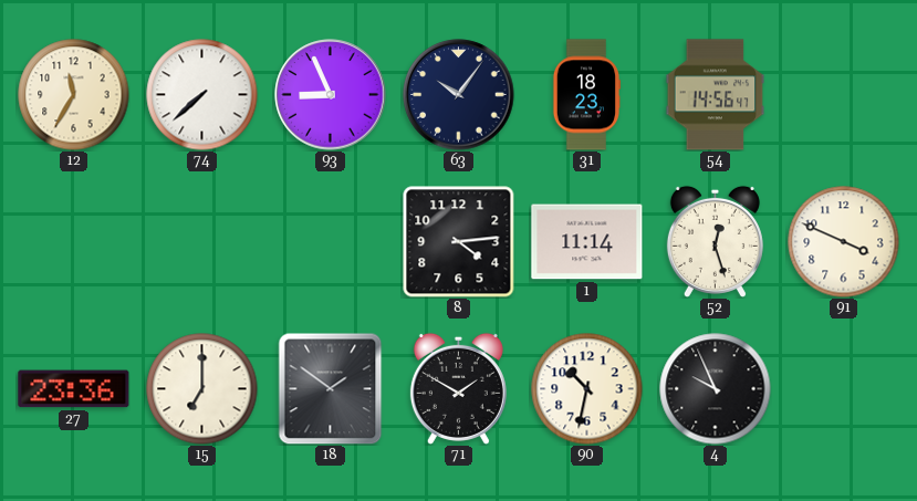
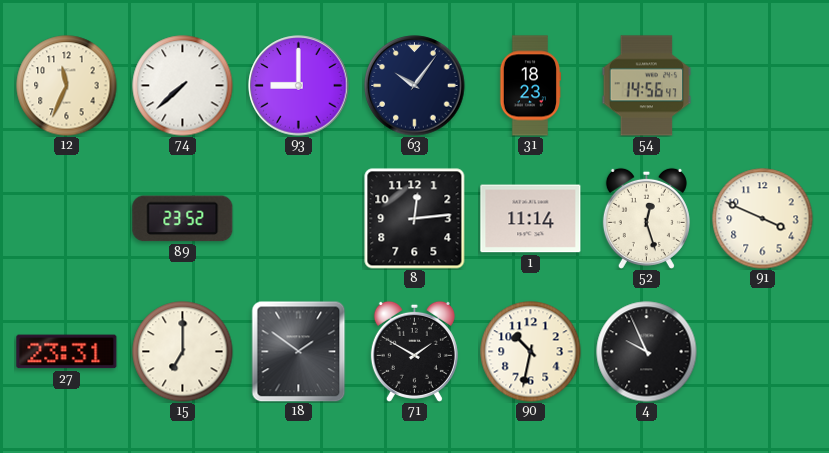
12: 11:35 -> 11:34
93: 8:56 -> 9:00
89: none -> 23:52
8: 4:14 -> 12:14
27: 23:36 -> 23:31
